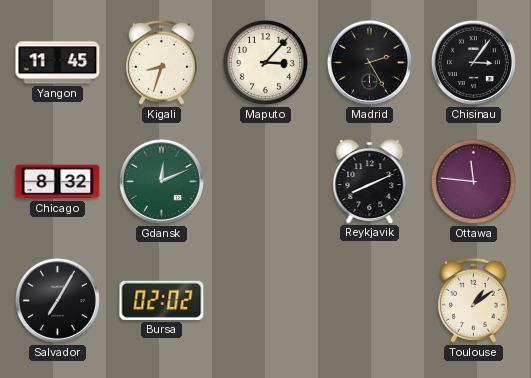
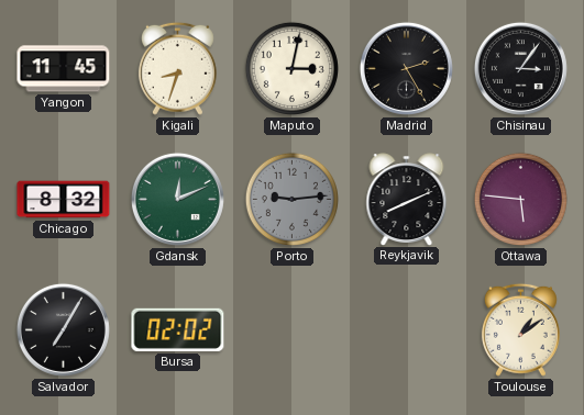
Maputo: 3:07 -> 3:02
Porto: none -> 9:14
Ottawa: 11:46 -> 5:46
